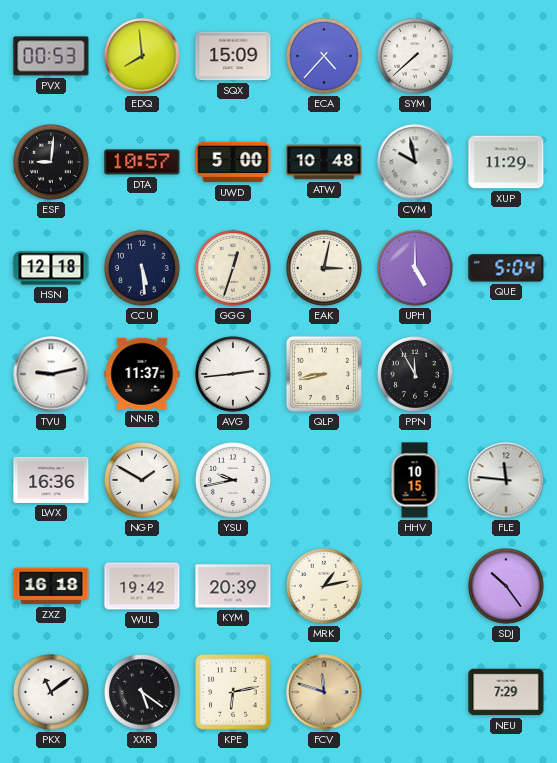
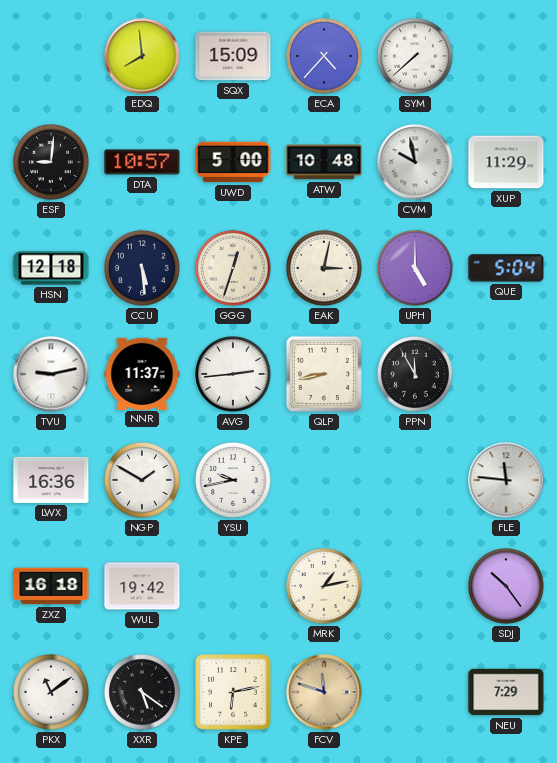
PVX: 00:53 -> none
HHV: 10:15 -> none
KYM: 20:39 -> none
